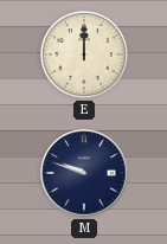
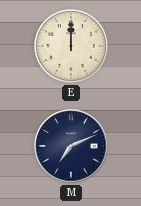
M: 9:48 -> 7:11
